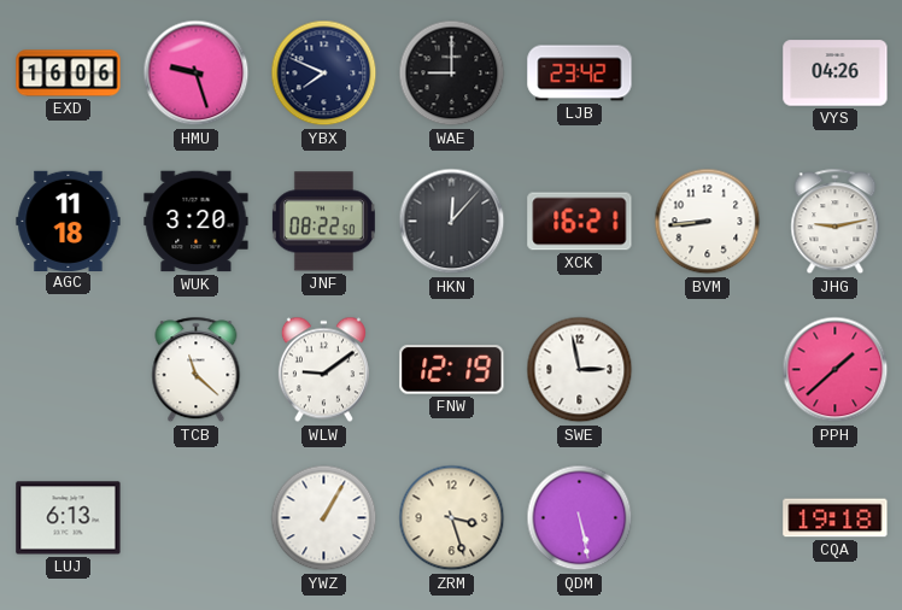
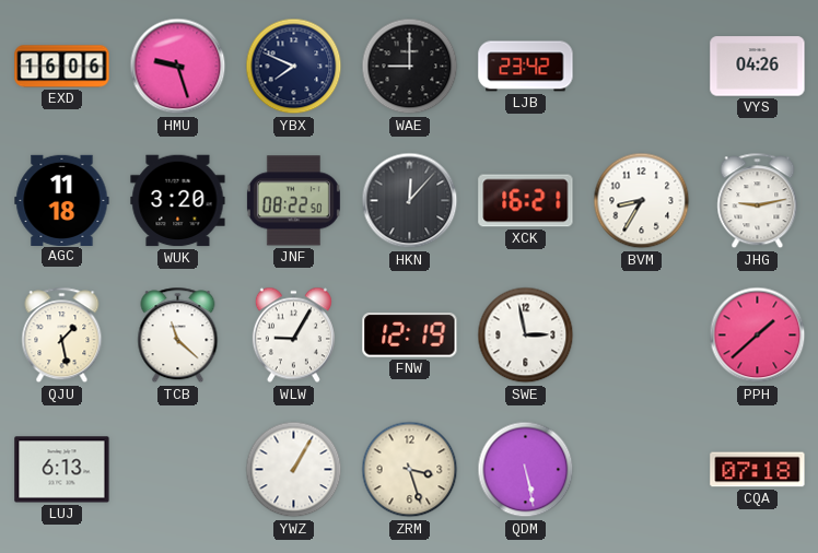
BVM: 8:44 -> 8:35
QJU: none -> 1:28
WLW: 9:09 -> 9:05
CQA: 19:18 -> 07:18
